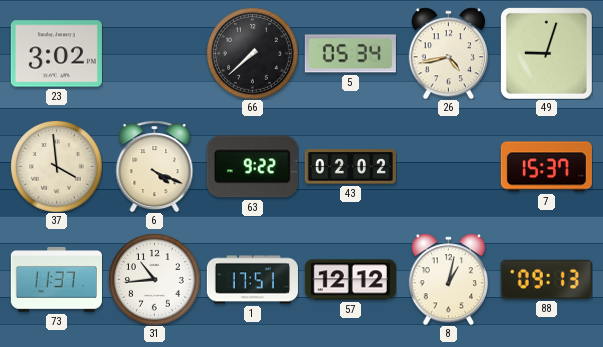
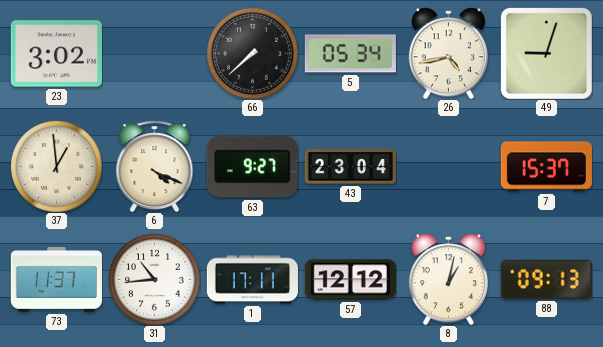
37: 3:59 -> 12:59
63: 9:22 -> 9:27
43: 02:02 -> 23:04
1: 17:51 -> 17:11
